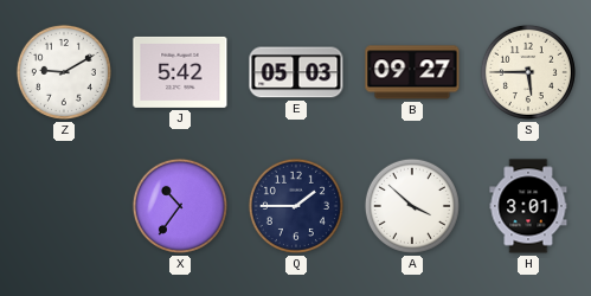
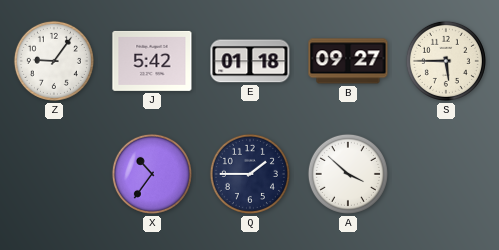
Z: 9:10 -> 9:06
E: 05:03 -> 01:18
H: 3:01 -> none
